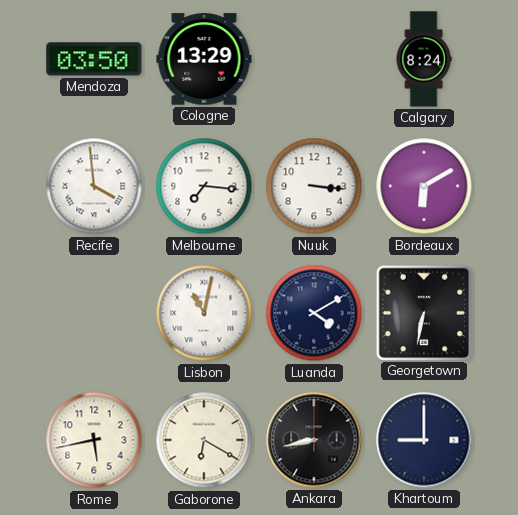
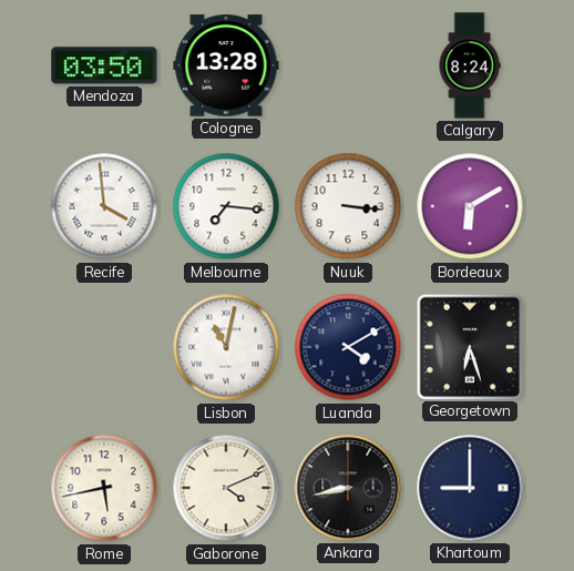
Cologne: 13:29 -> 13:28
Georgetown: 6:32 -> 6:27
Gaborone: 6:20 -> 4:11
